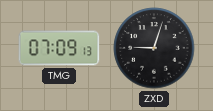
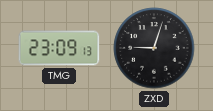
TMG: 07:09 -> 23:09
